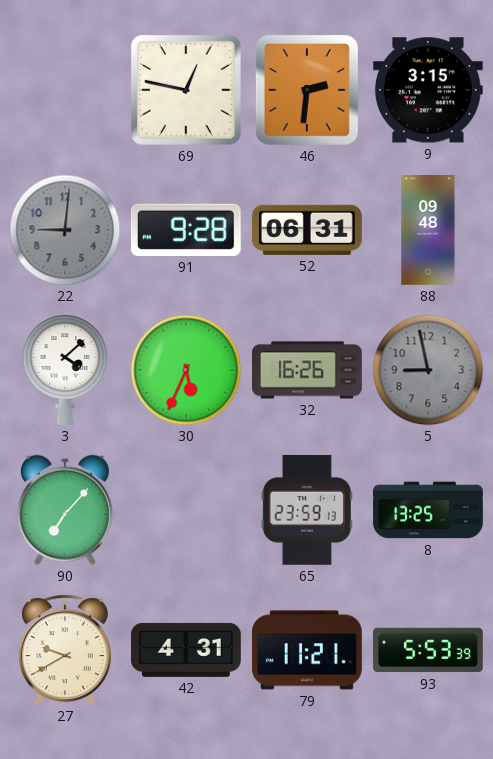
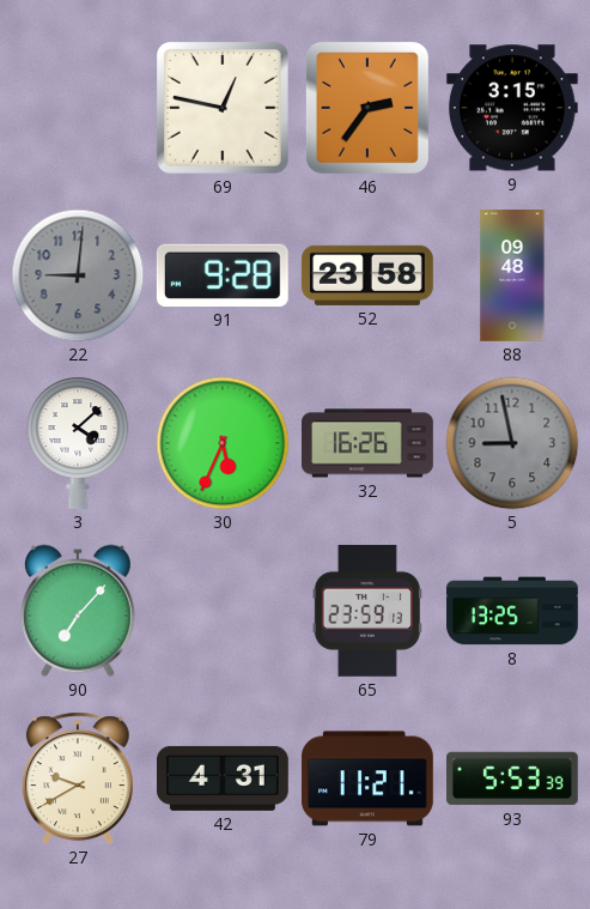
46: 2:31 -> 2:36
52: 06:31 -> 23:58
